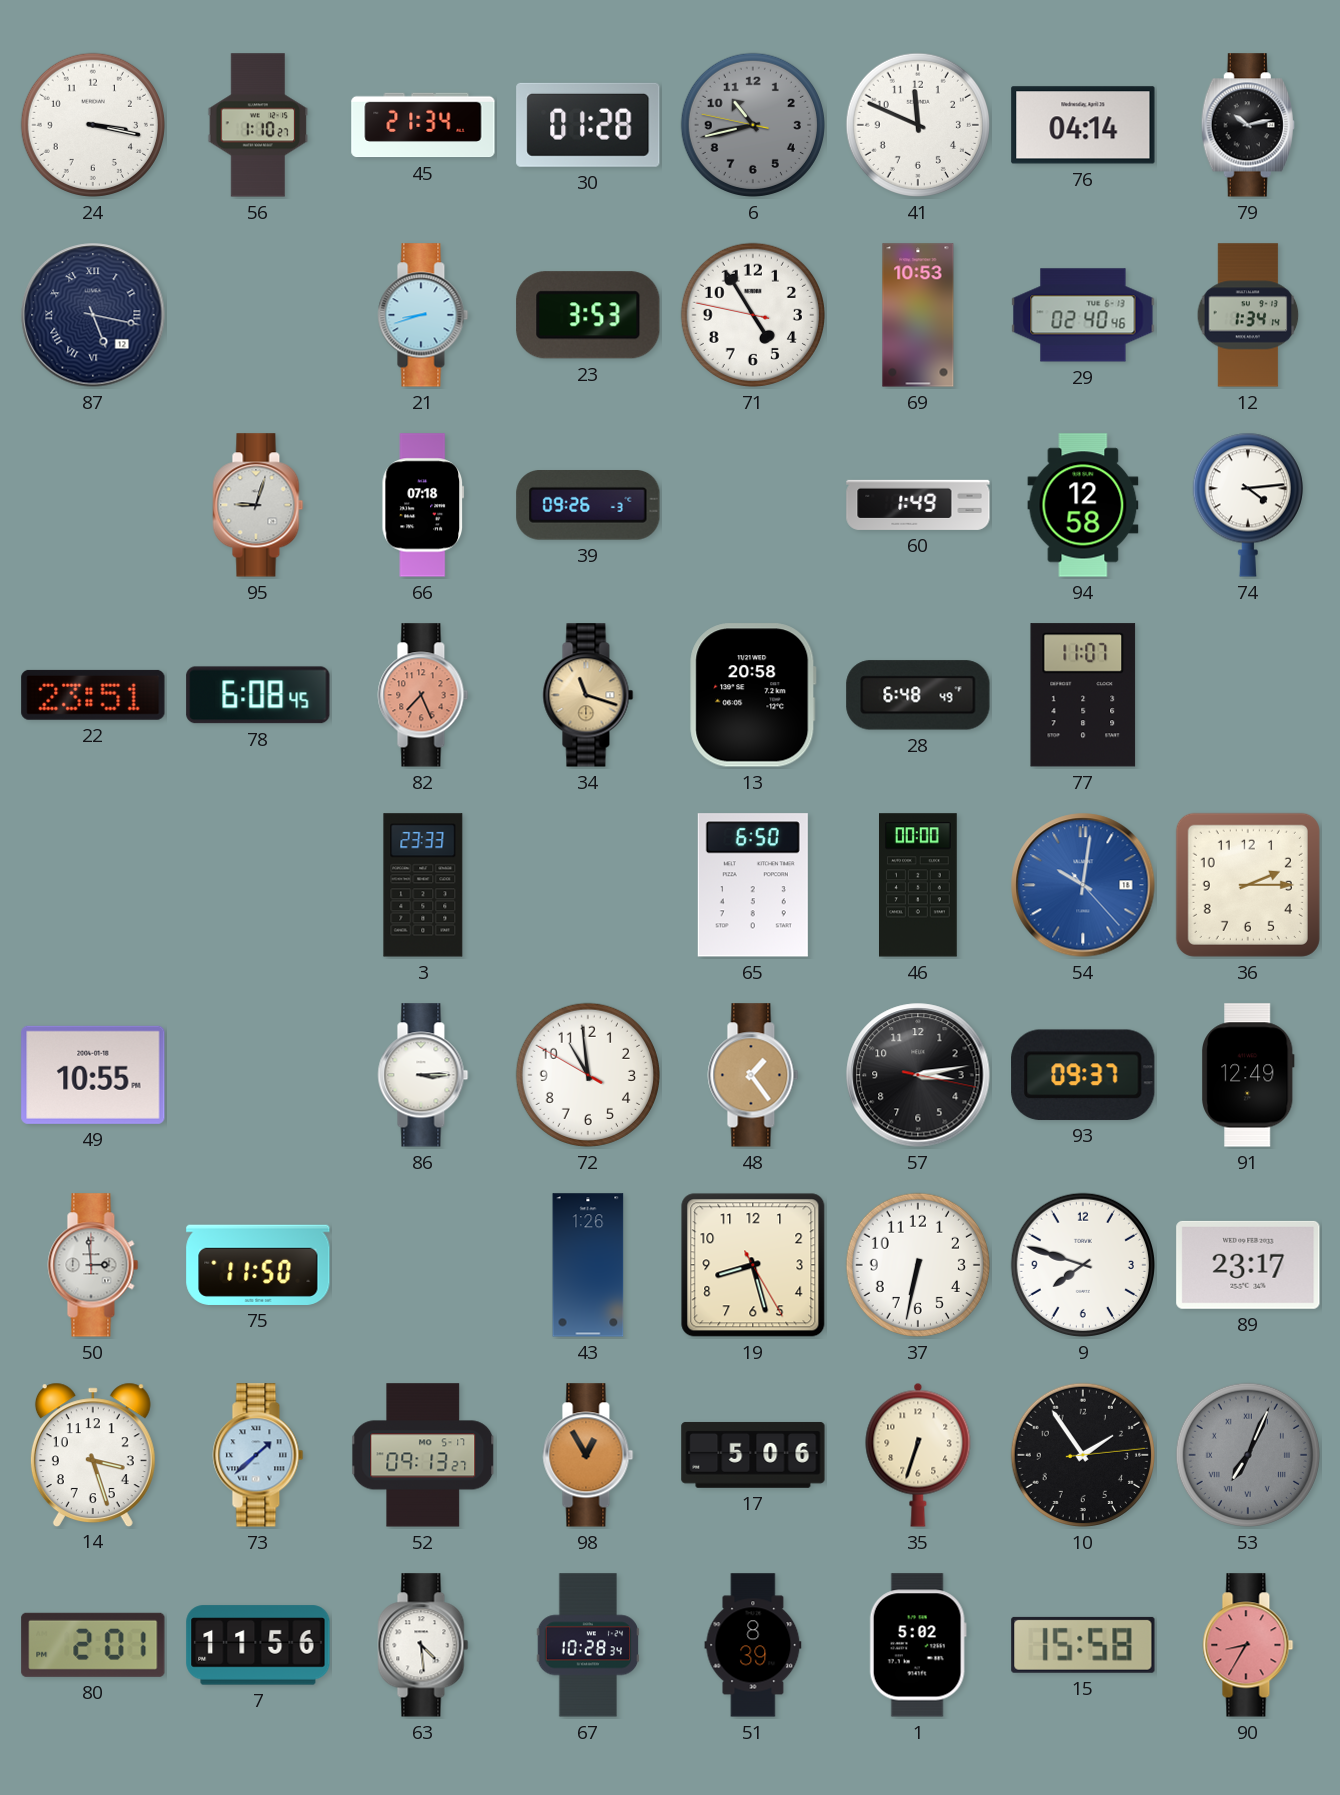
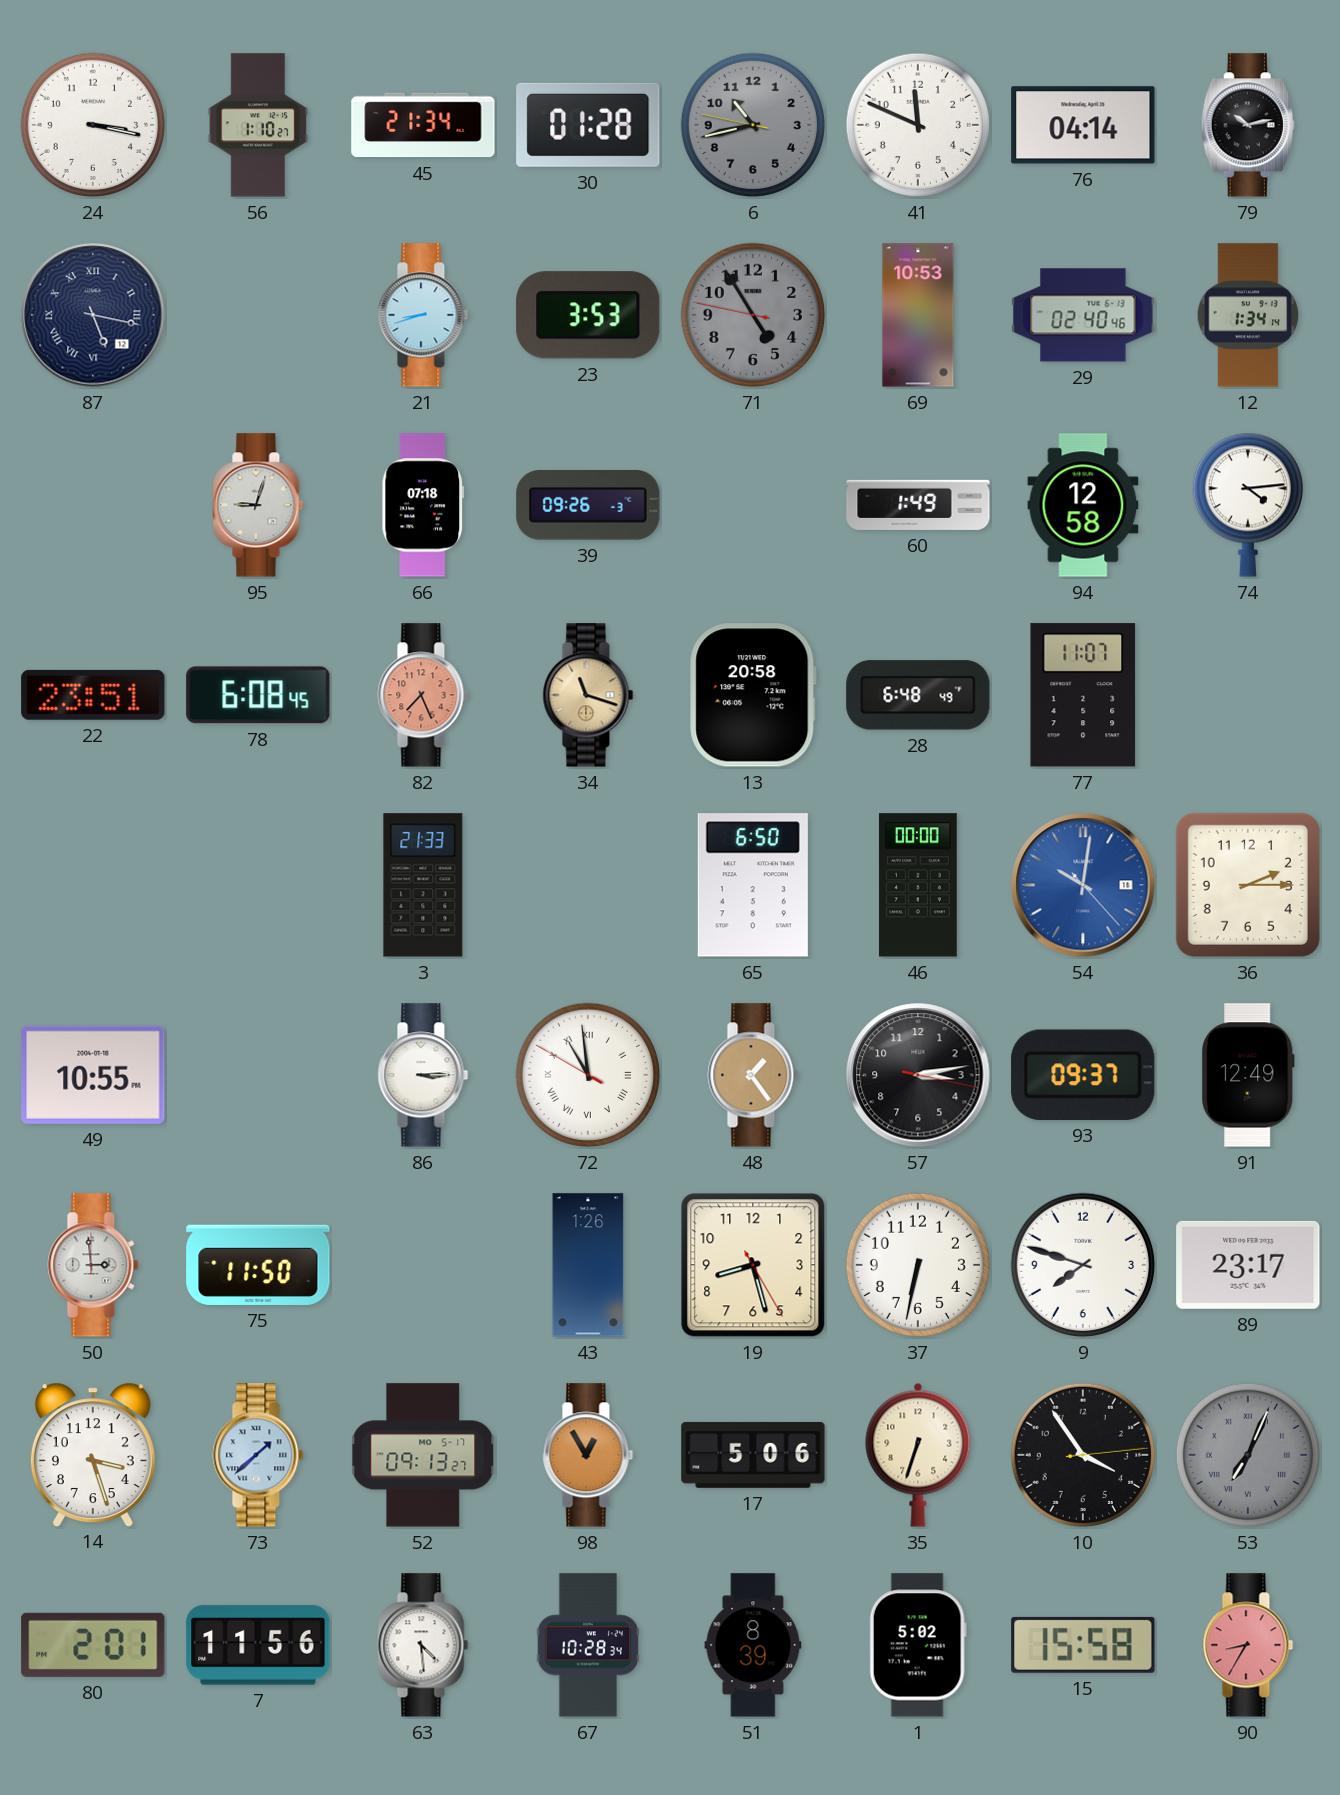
71 dial: white -> grey
3: 23:33 -> 21:33
72 numerals: Arabic -> Roman
10: 1:54 -> 3:54
